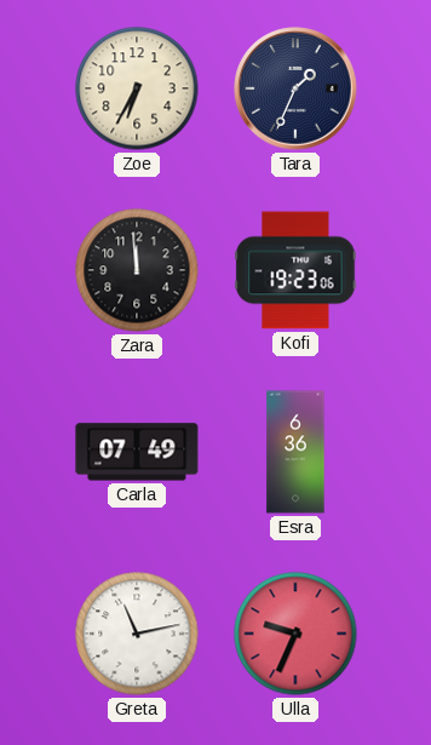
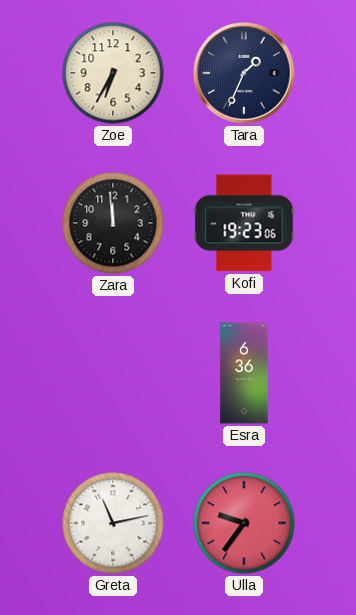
Carla: 07:49 -> none
Ulla: 9:34 -> 9:36
